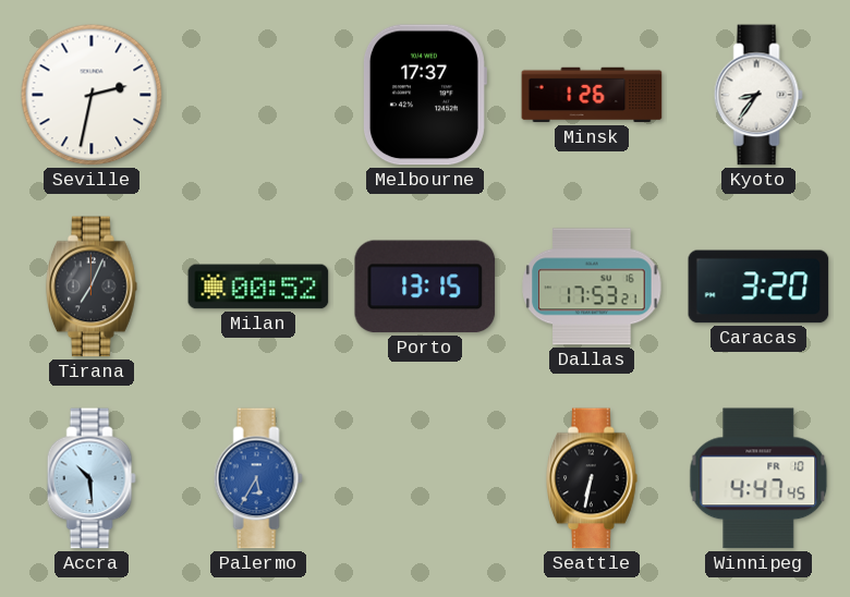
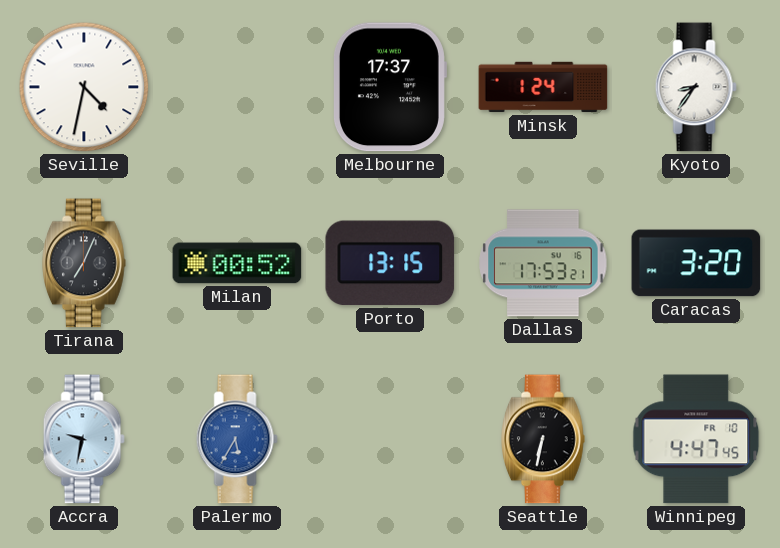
Seville: 2:32 -> 4:32
Minsk: 1:26 -> 1:24
Accra: 10:29 -> 9:32
